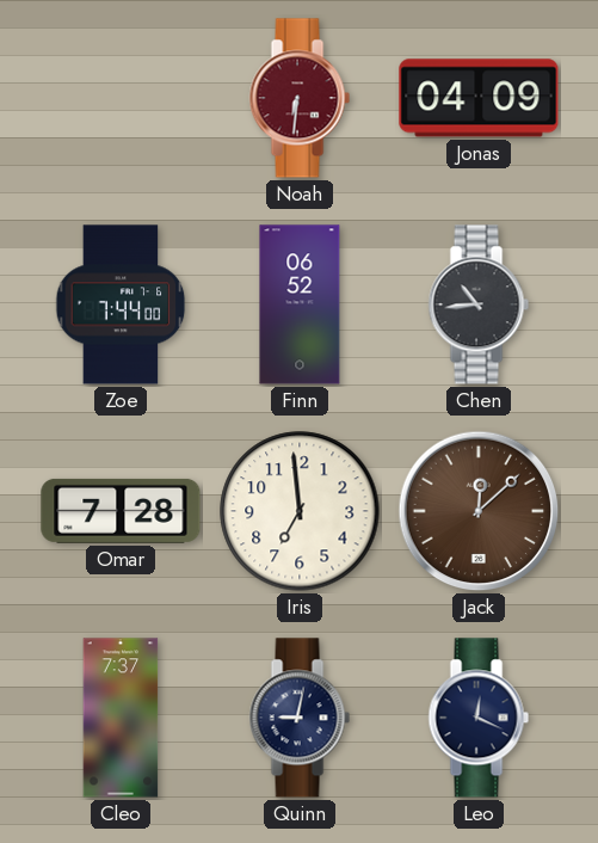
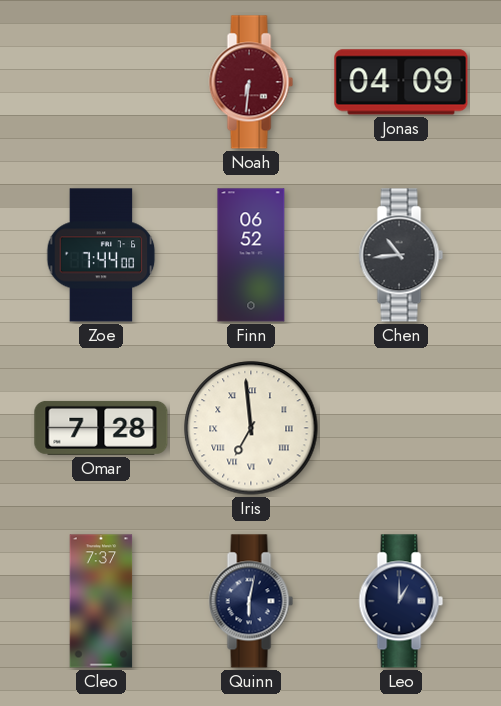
Iris numerals: Arabic -> Roman
Jack: 12:08 -> none
Quinn: 9:02 -> 6:02
Leo: 12:19 -> 1:00
